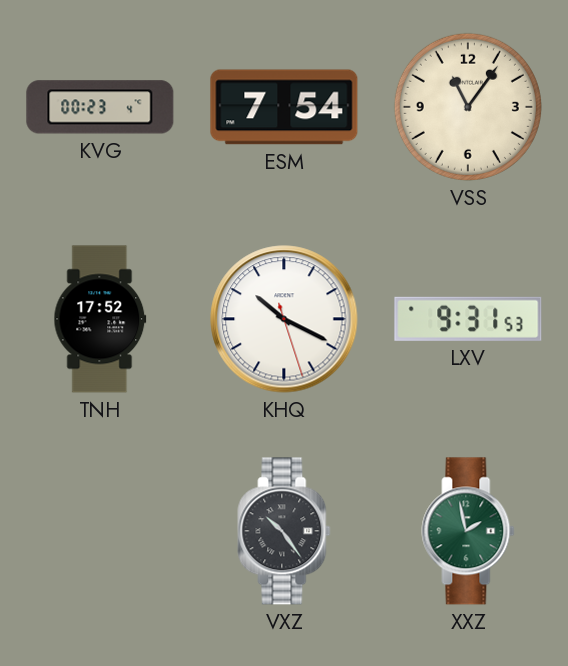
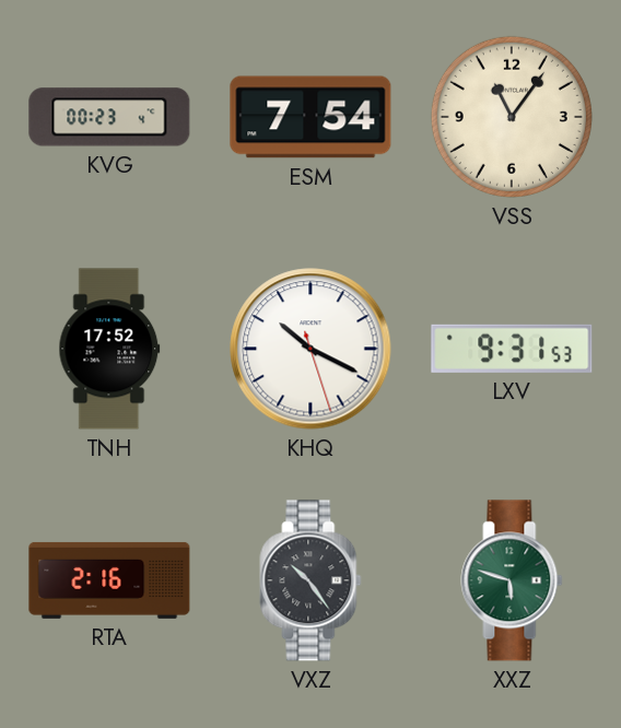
RTA: none -> 2:16
XXZ: 1:58 -> 5:48
